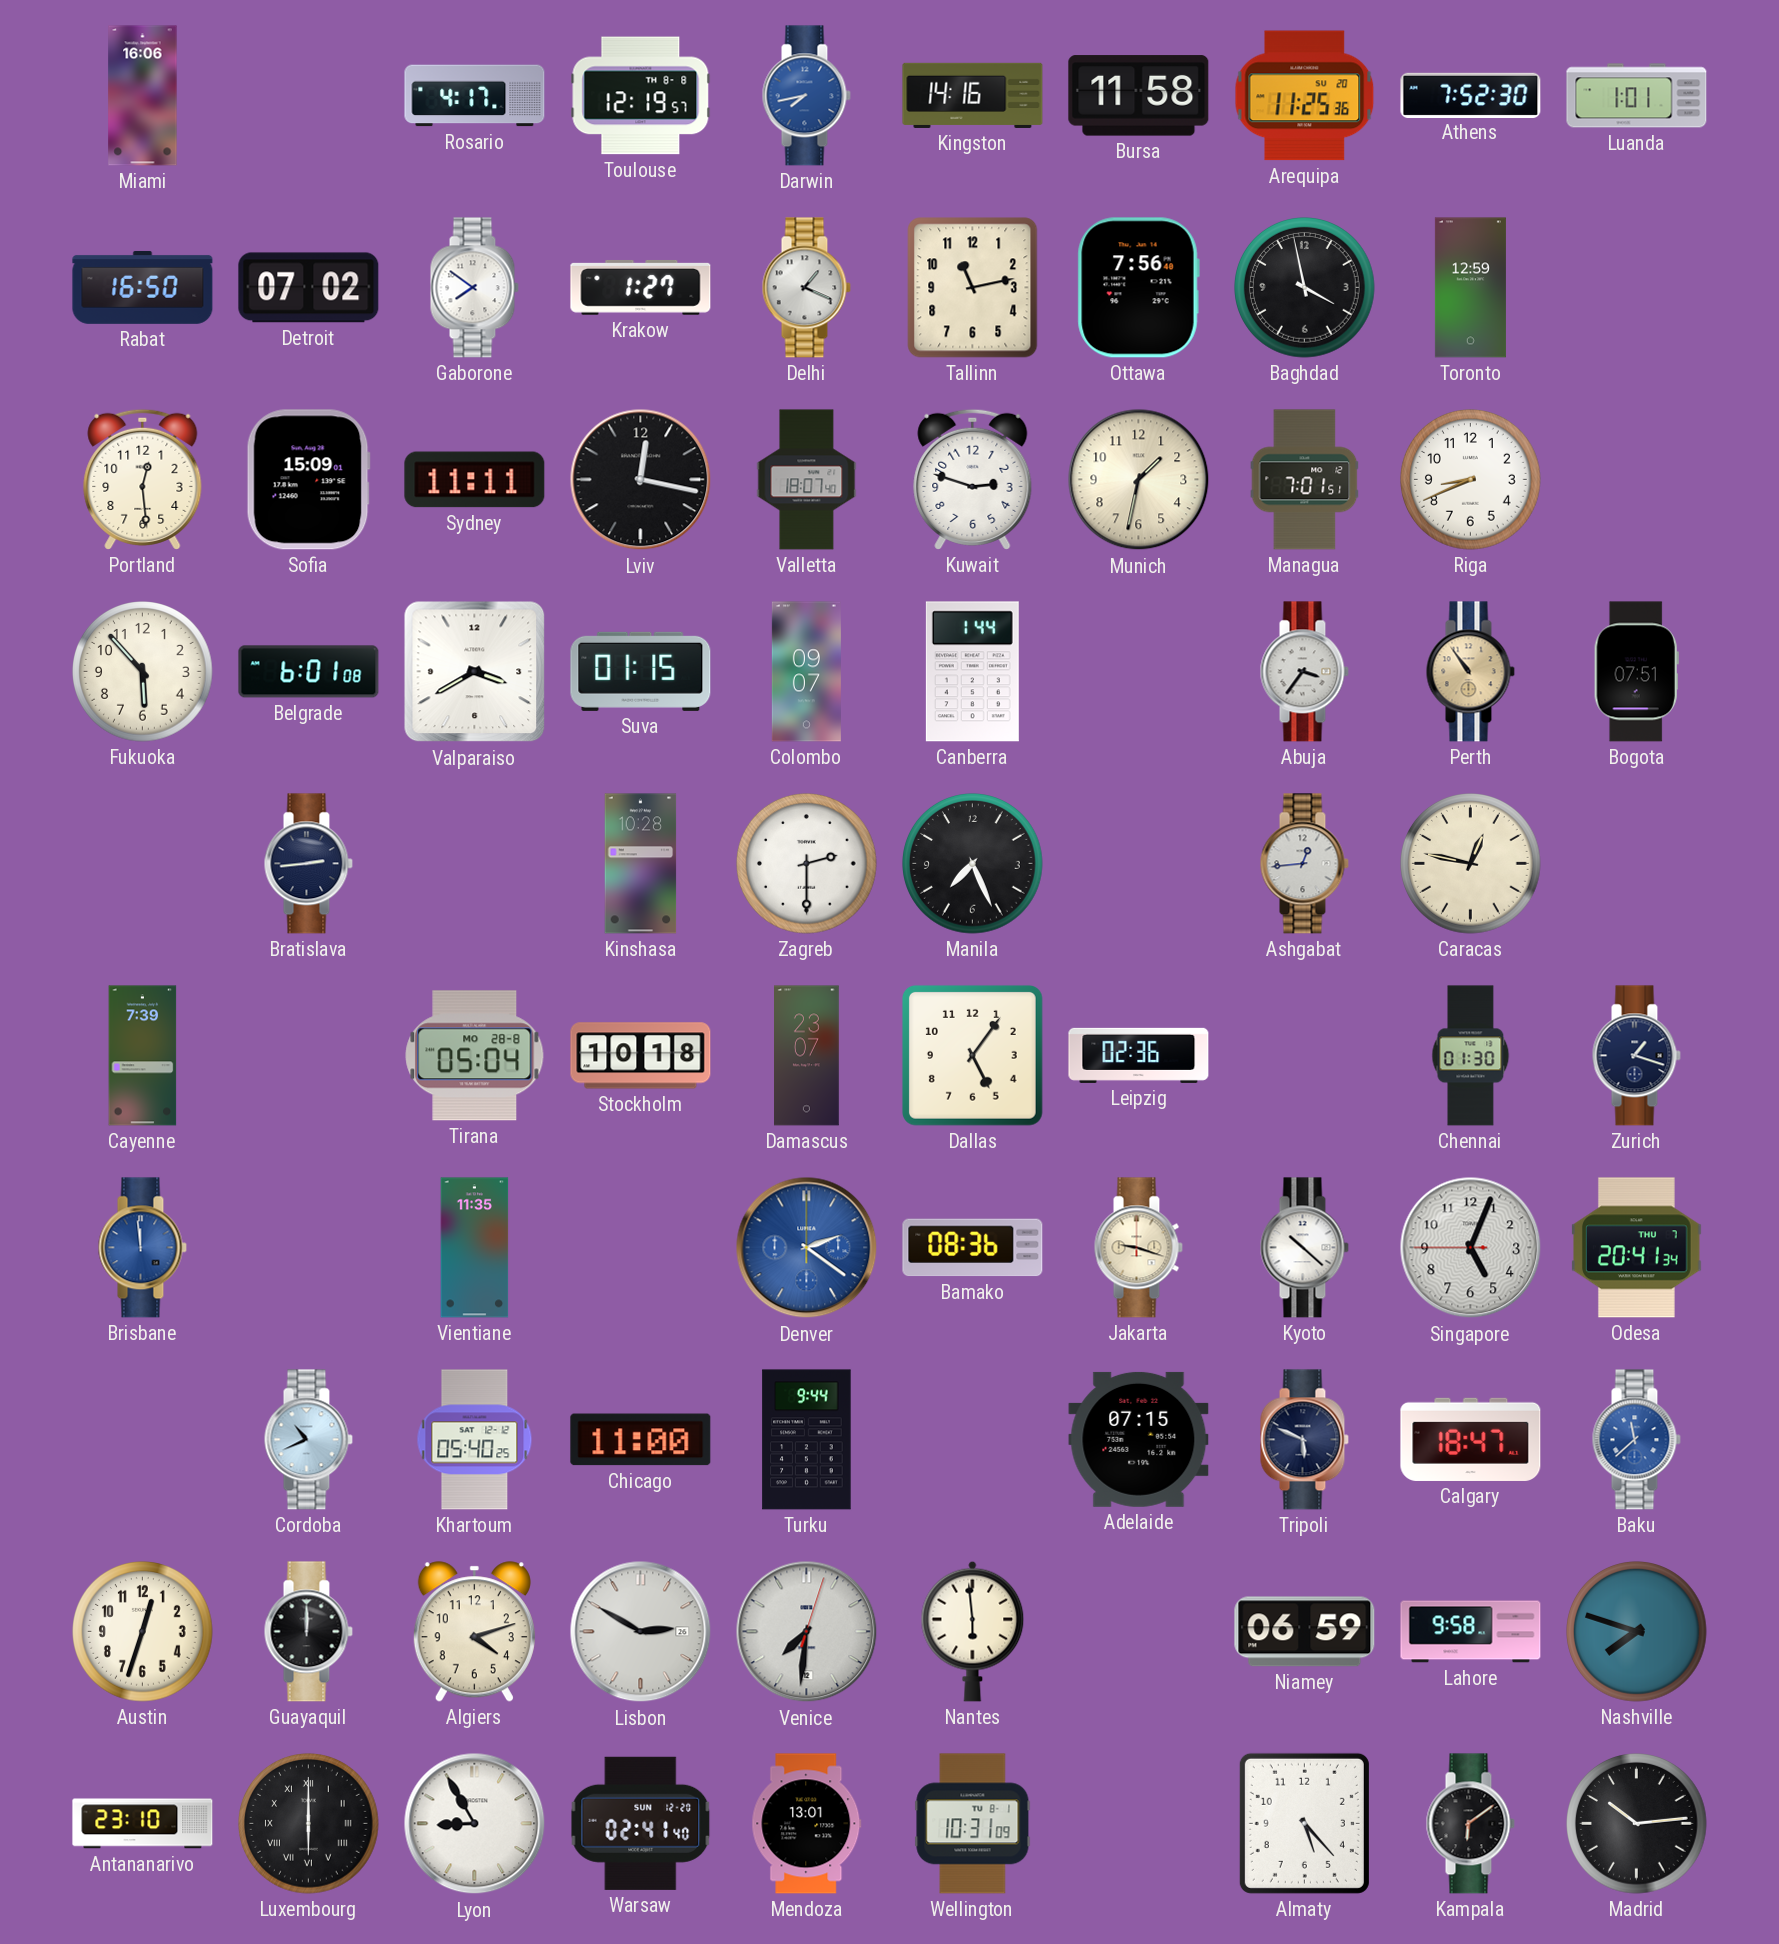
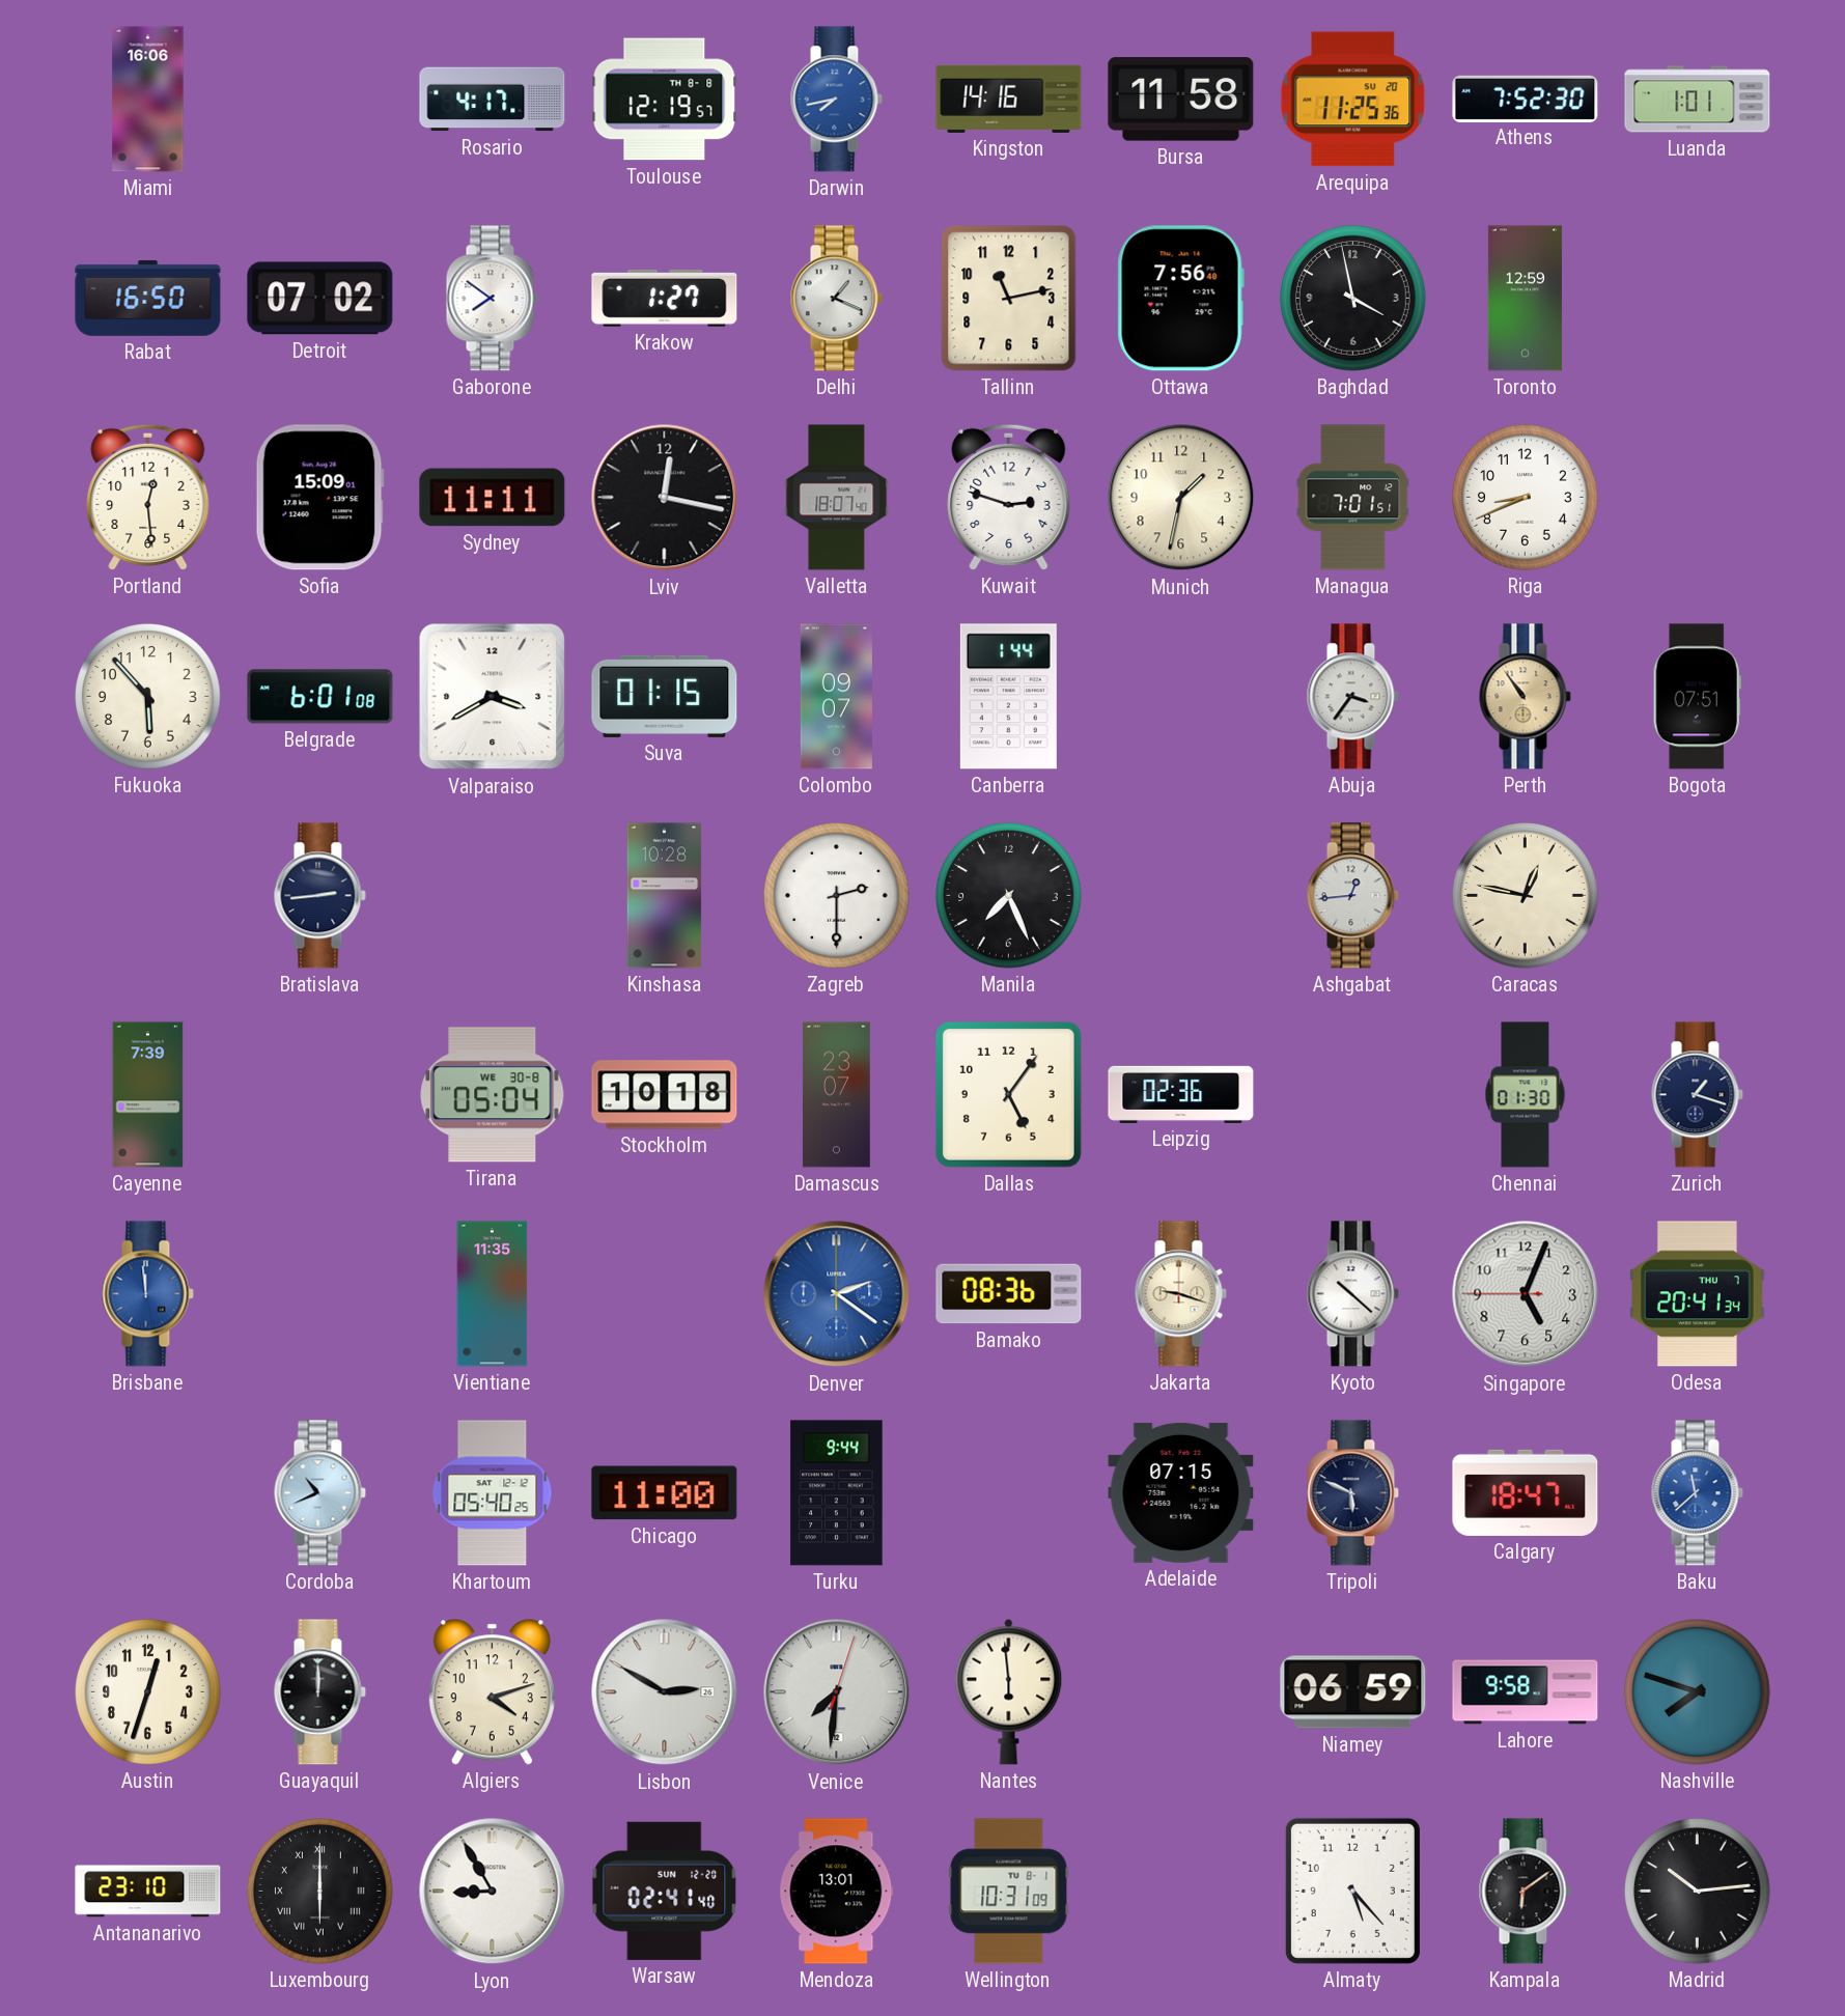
Tirana date: MO 28-8 -> WE 30-8
